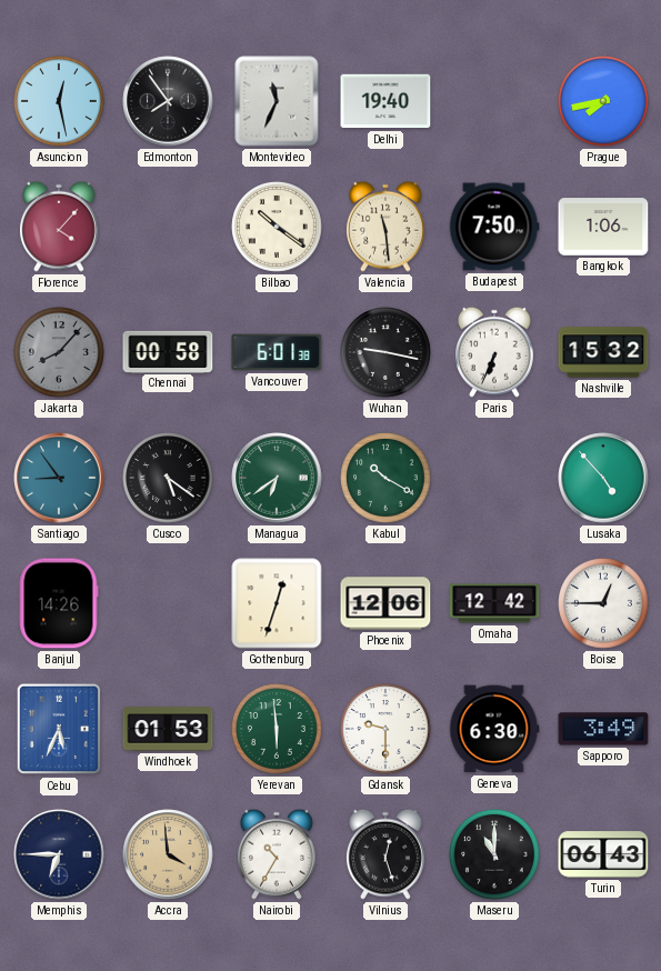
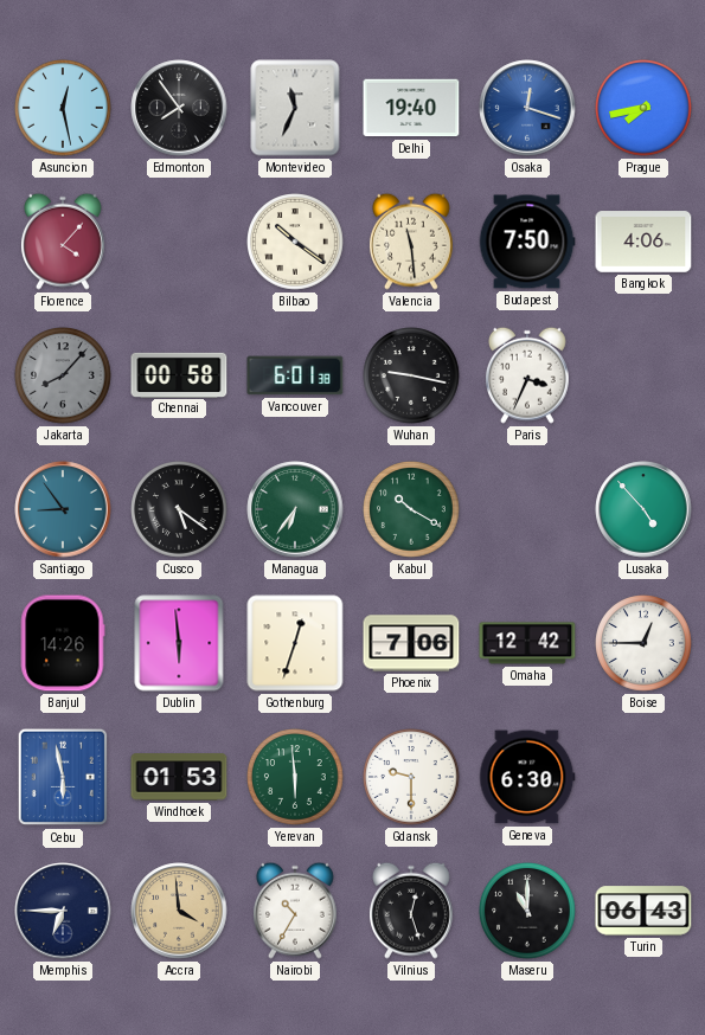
Osaka: none -> 12:18
Bangkok: 1:06 -> 4:06
Paris: 6:34 -> 3:34
Nashville: 15:32 -> none
Managua: 6:39 -> 6:36
Dublin: none -> 5:59
Phoenix: 12:06 -> 7:06
Cebu: 5:34 -> 5:58
Sapporo: 3:49 -> none
